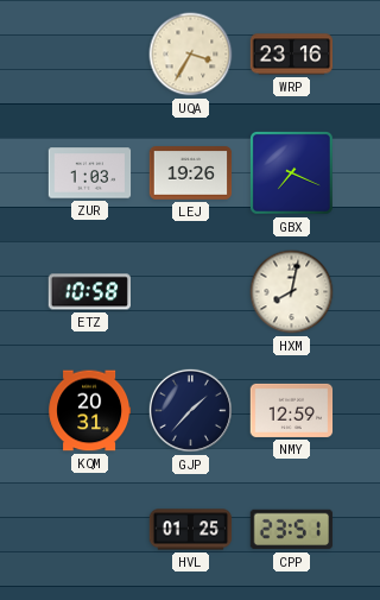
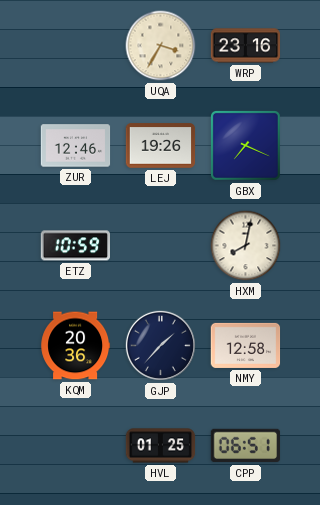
ZUR: 1:03 -> 12:46
ETZ: 10:58 -> 10:59
KQM: 20:31 -> 20:36
NMY: 12:59 -> 12:58
CPP: 23:51 -> 06:51
